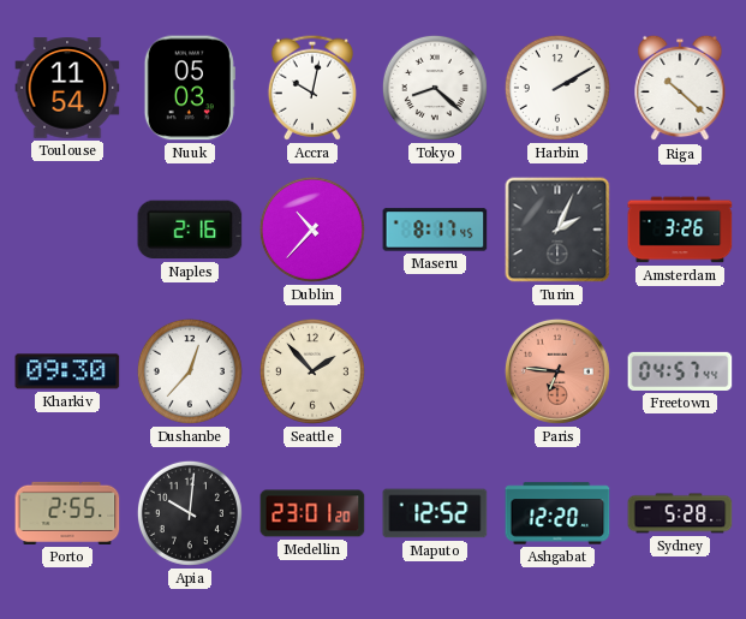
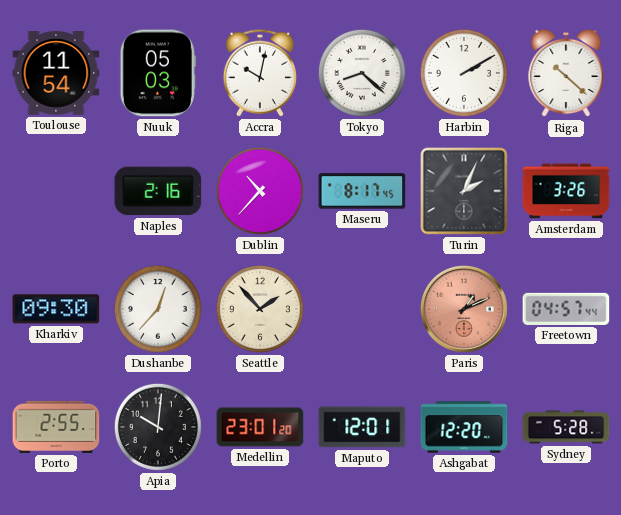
Paris: 6:46 -> 1:11
Maputo: 12:52 -> 12:01
